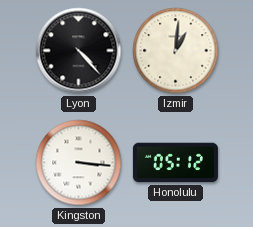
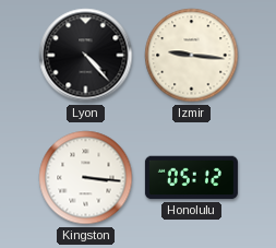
Izmir: 1:01 -> 9:16
